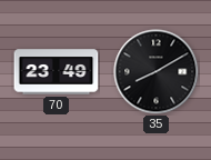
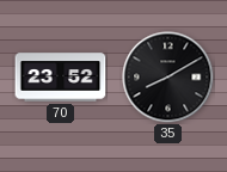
70: 23:49 -> 23:52
